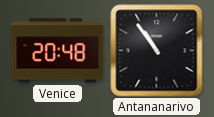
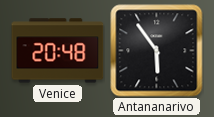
Antananarivo: 10:54 -> 5:54
